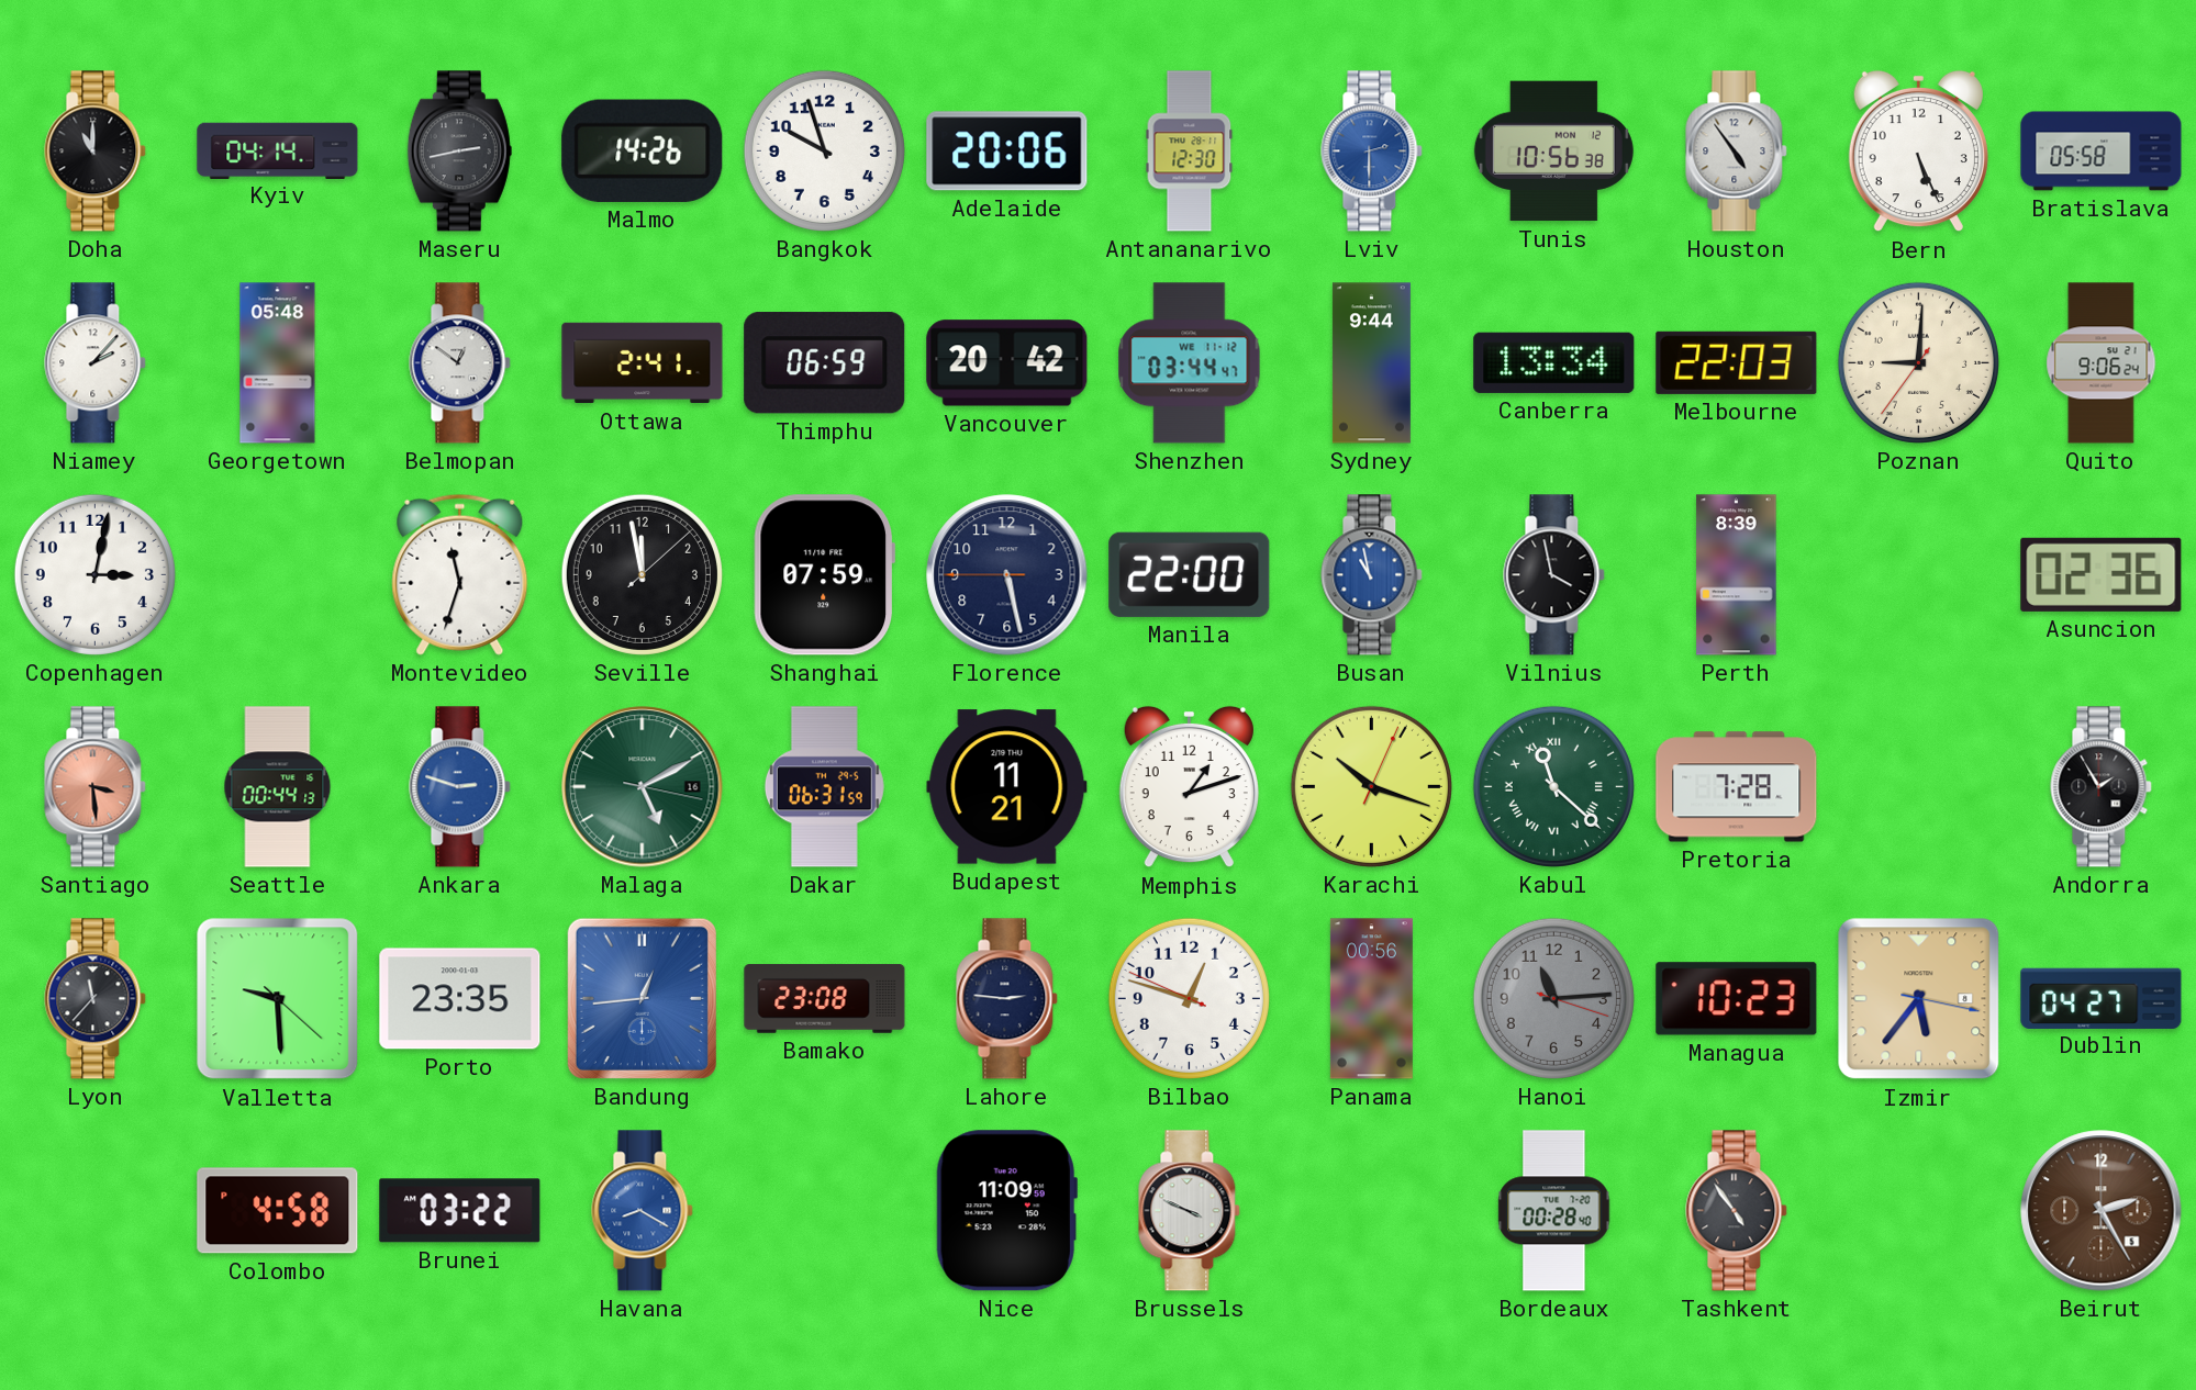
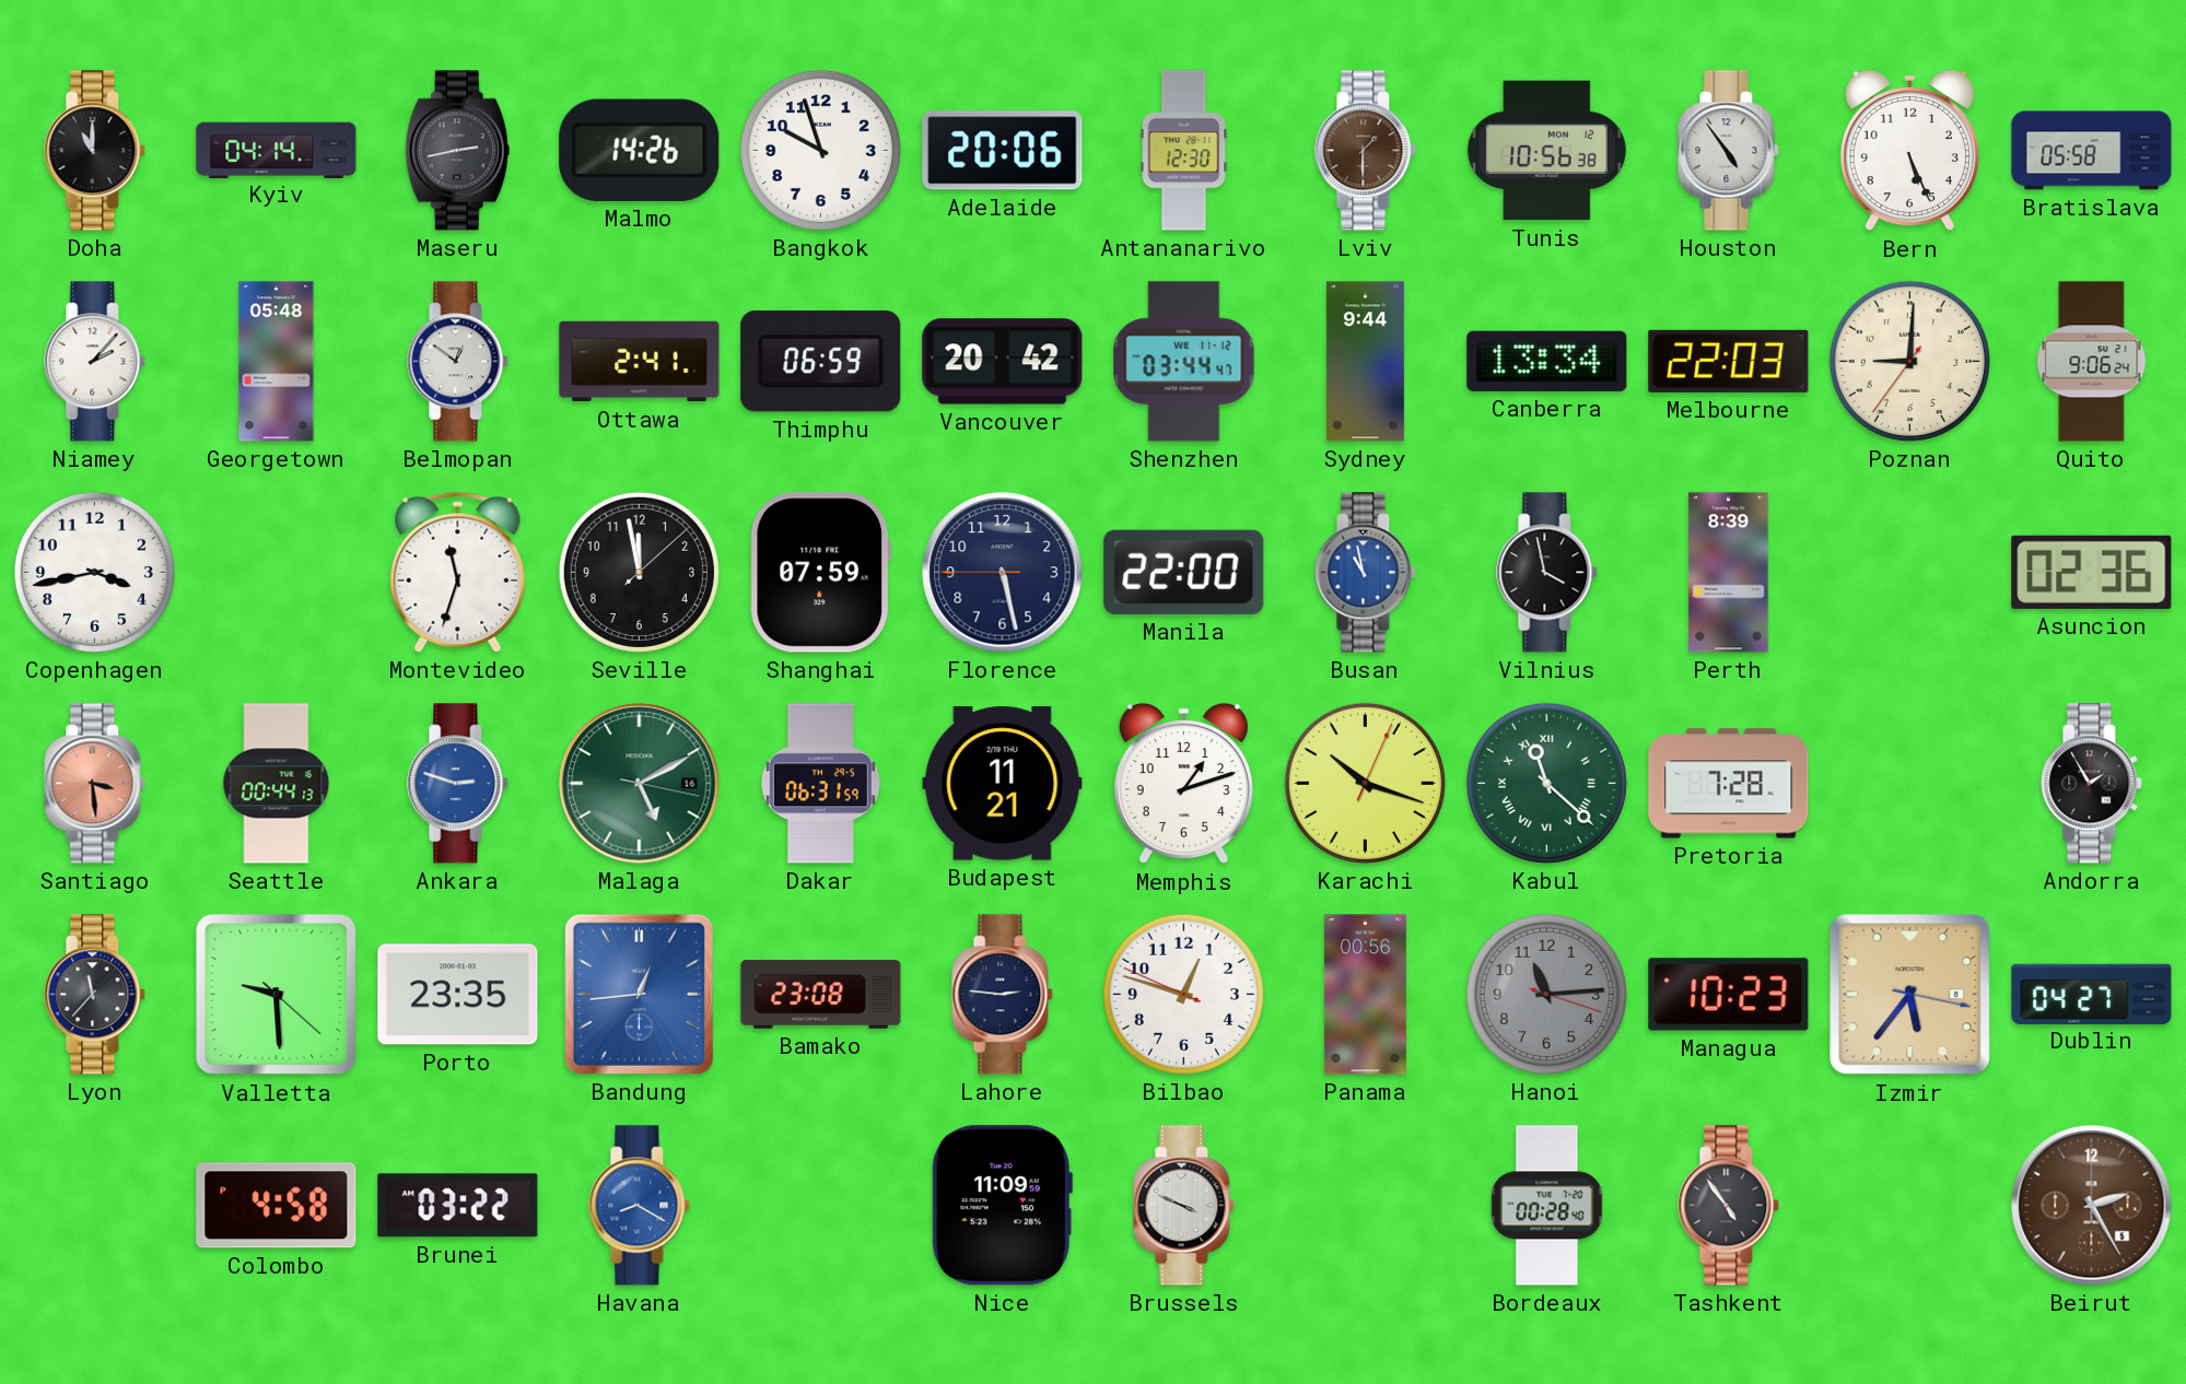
Lviv: 2:30 -> 1:30
Lviv dial: blue -> brown
Copenhagen: 3:02 -> 3:43
